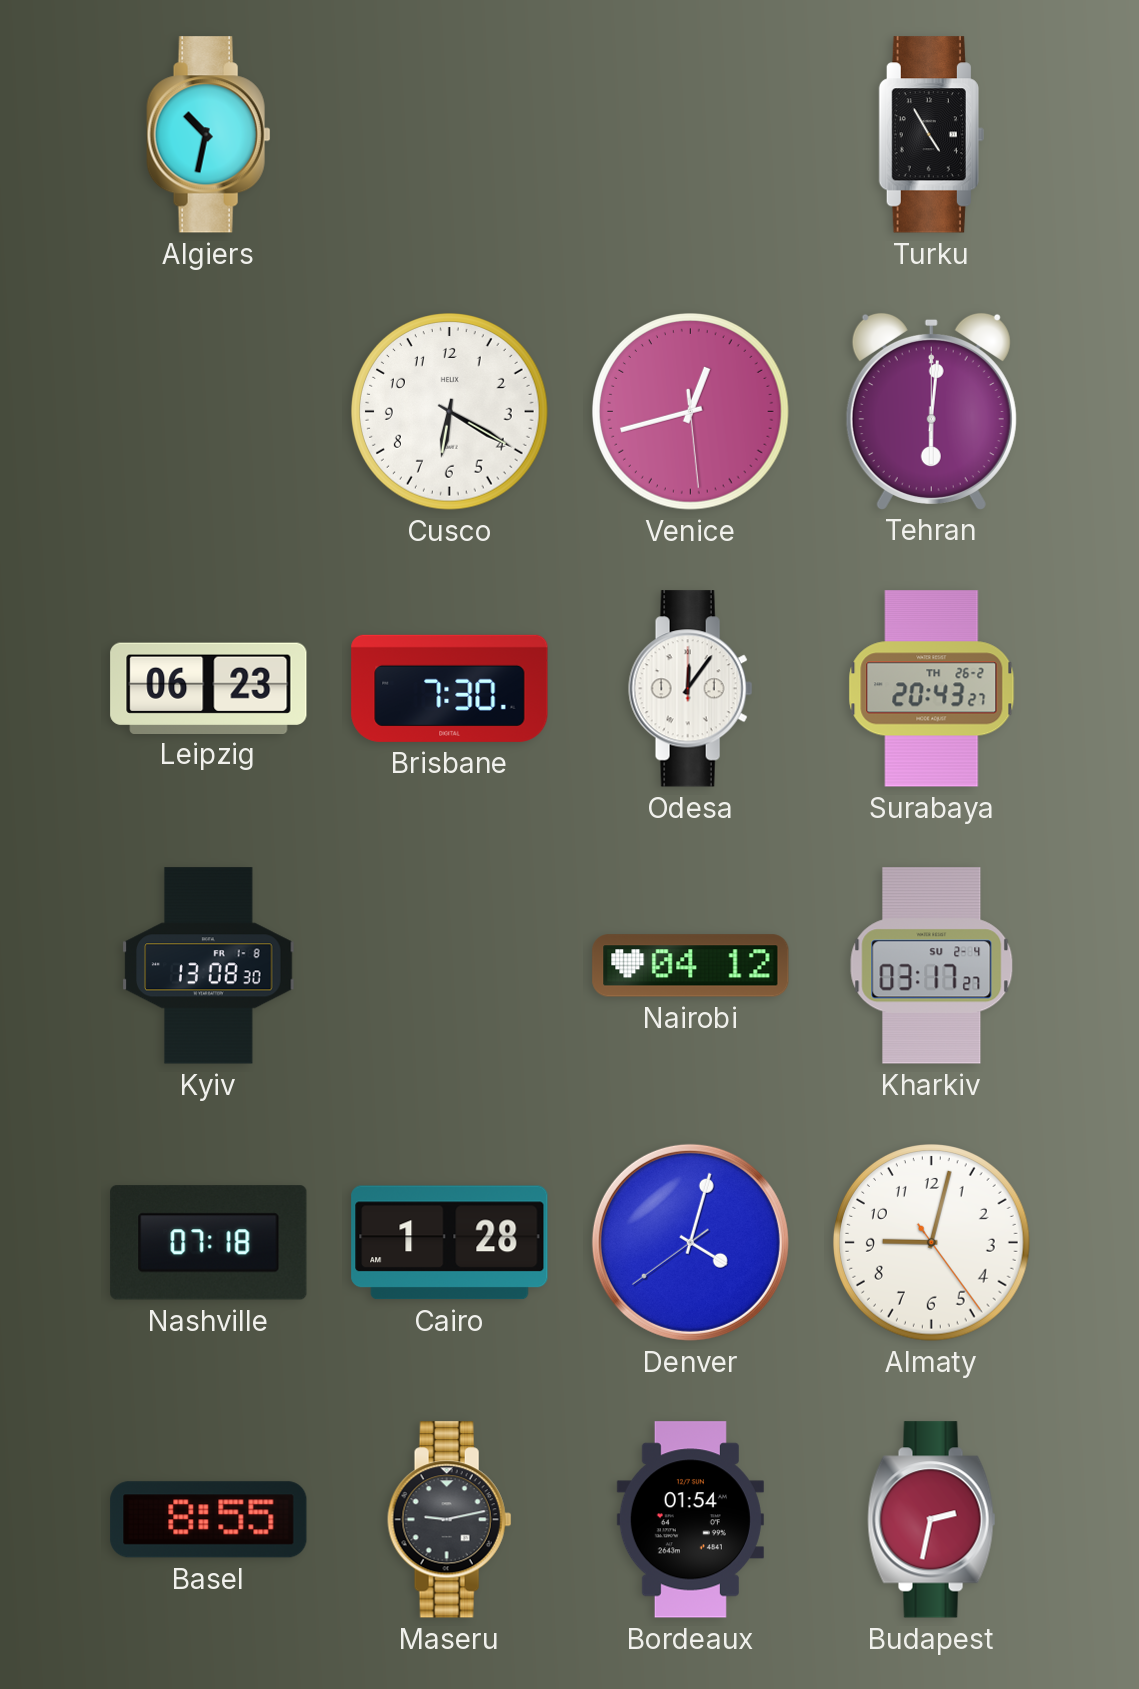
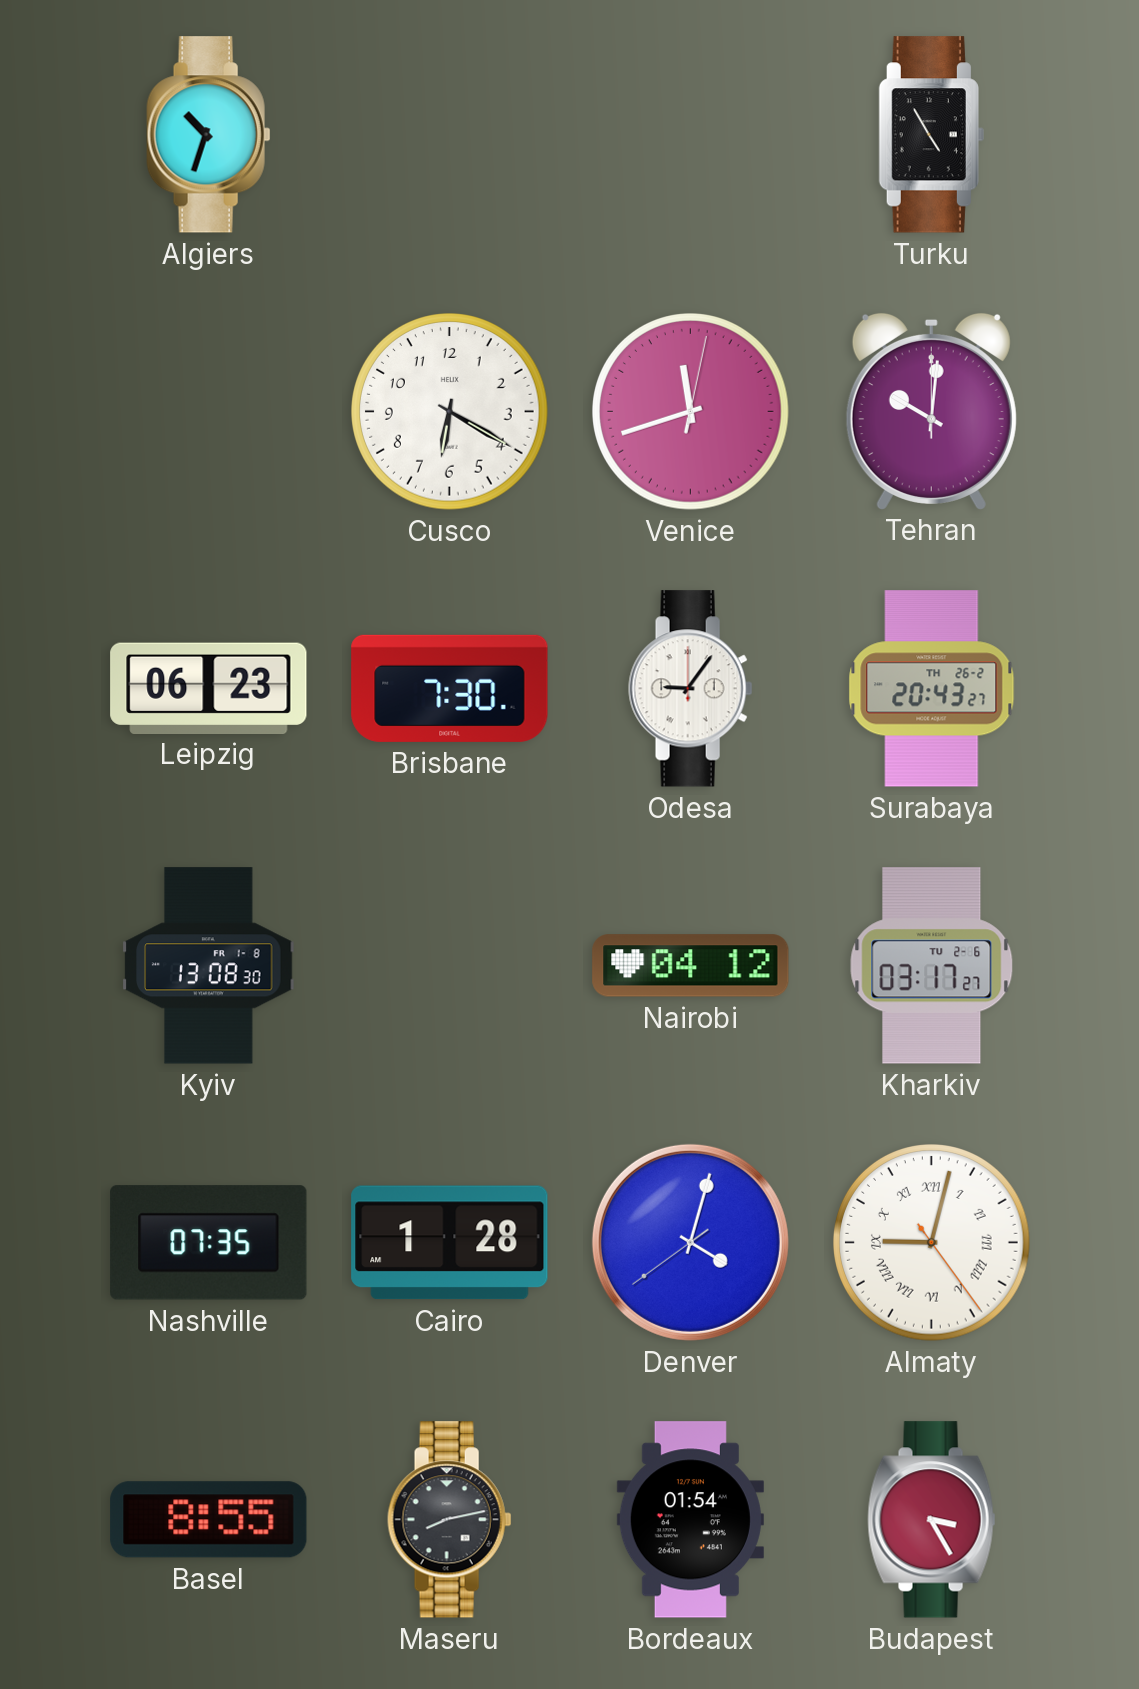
Algiers: 10:32 -> 10:33
Venice: 12:42 -> 11:42
Tehran: 6:01 -> 10:01
Odesa: 12:06 -> 9:06
Kharkiv date: SU 2-4 -> TU 2-6
Nashville: 07:18 -> 07:35
Almaty numerals: Arabic -> Roman
Maseru: 9:13 -> 8:13
Budapest: 2:32 -> 3:25
